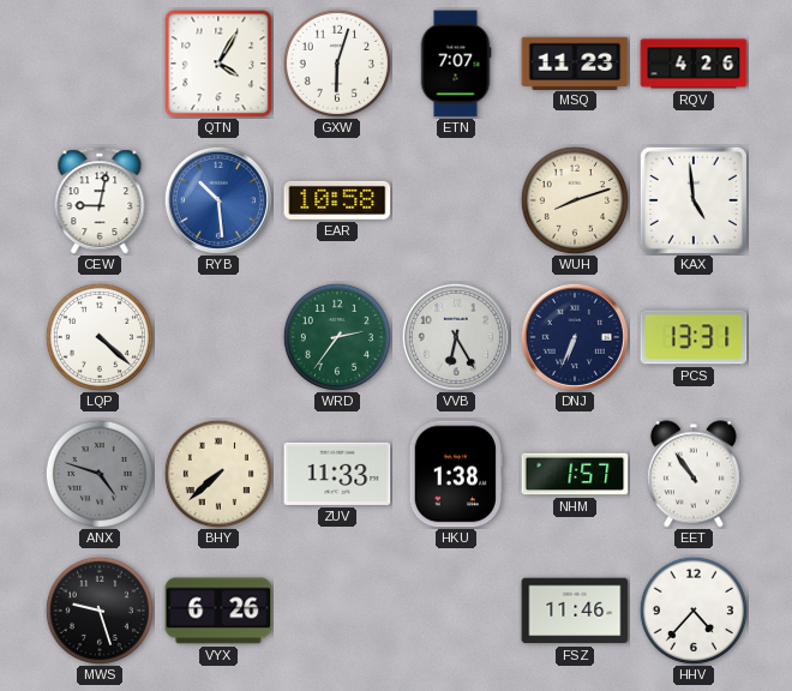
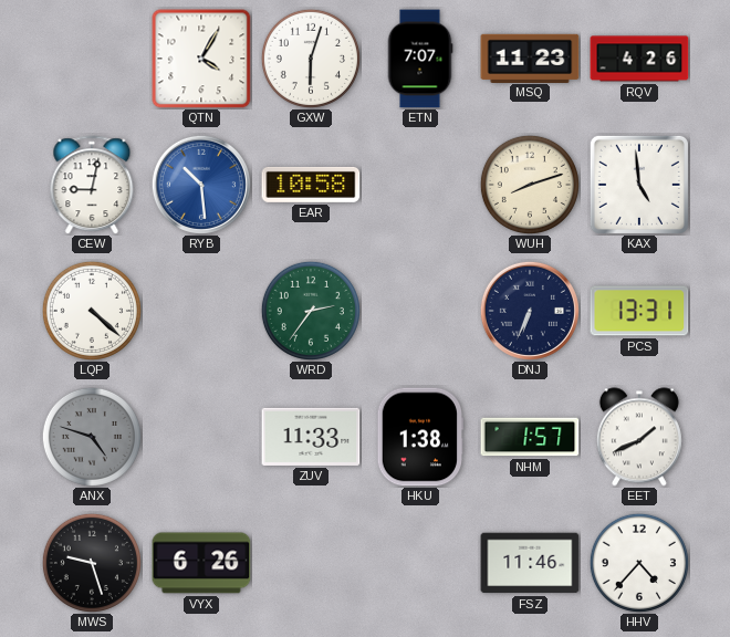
VVB: 6:25 -> none
BHY: 7:38 -> none
EET: 10:54 -> 1:41
